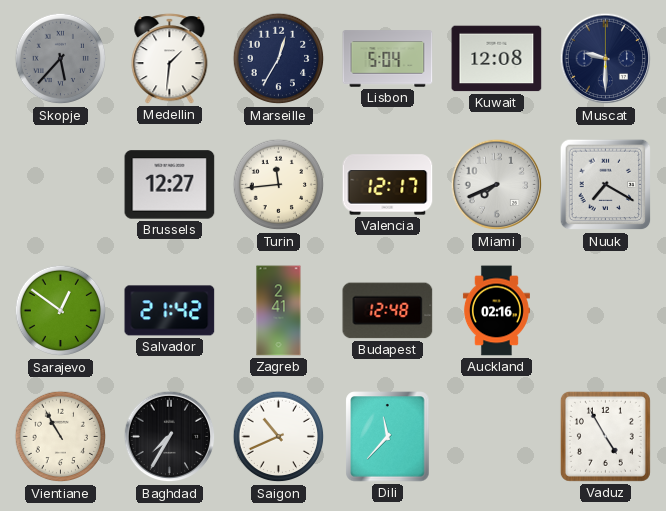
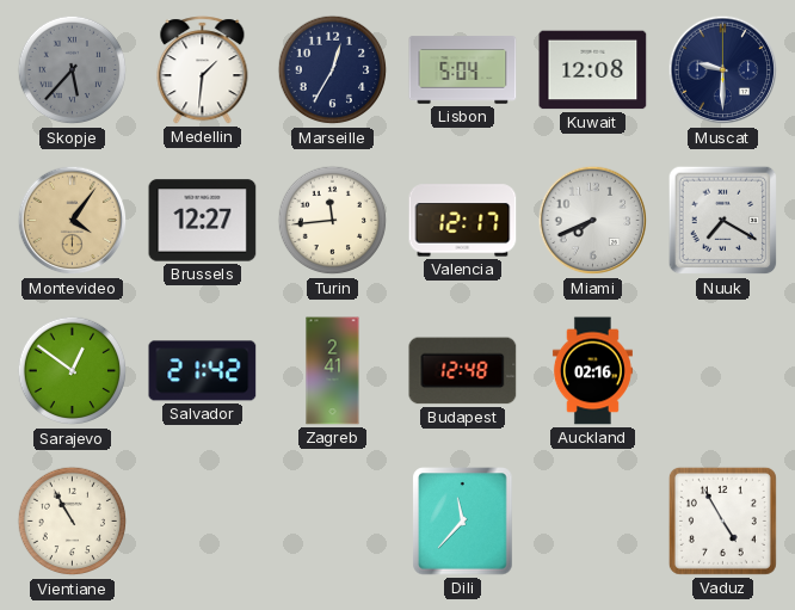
Montevideo: none -> 4:06
Baghdad: 7:35 -> none
Saigon: 10:41 -> none
